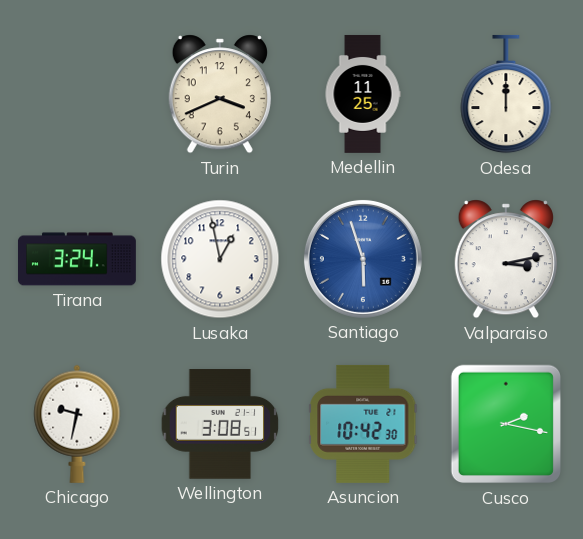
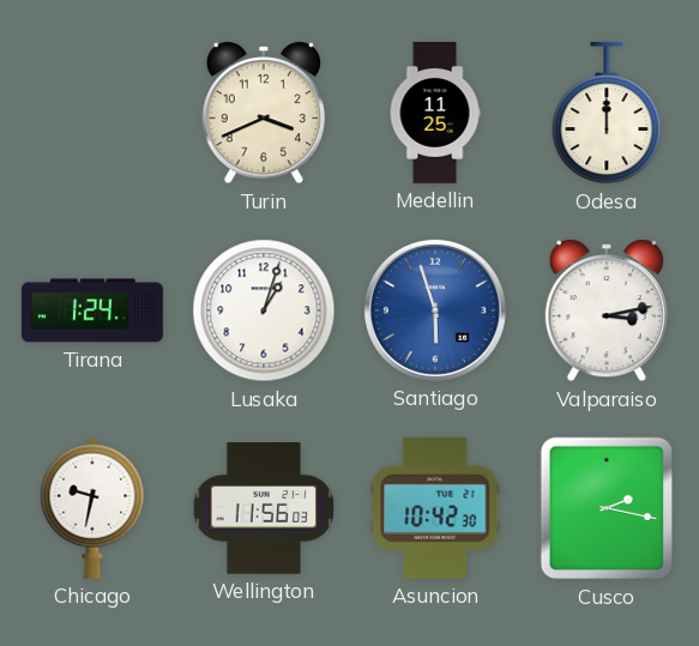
Tirana: 3:24 -> 1:24
Lusaka: 12:58 -> 1:03
Wellington: 3:08 -> 11:56
